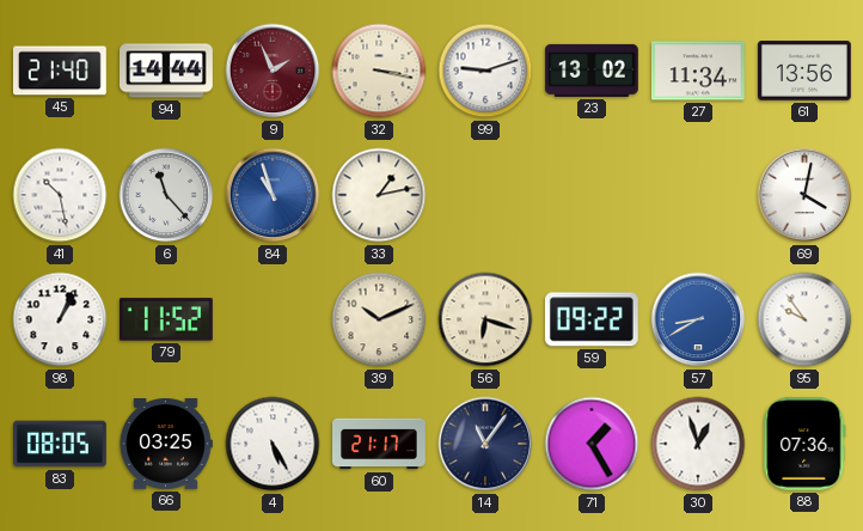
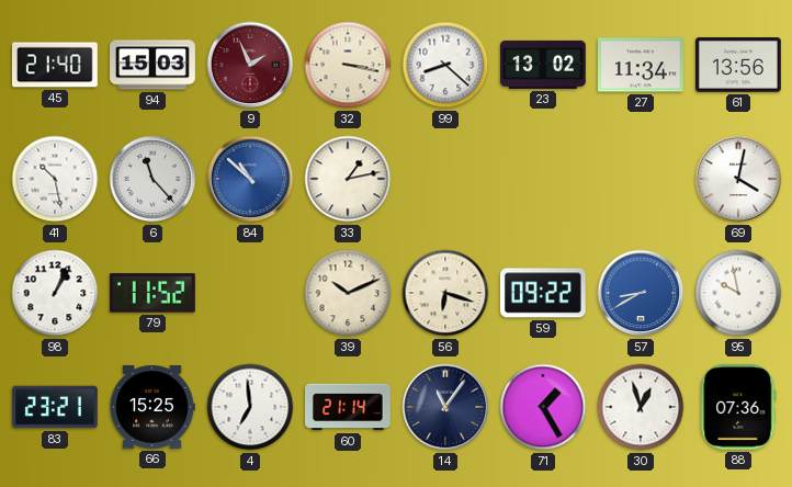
94: 14:44 -> 15:03
99: 9:12 -> 8:22
84: 10:57 -> 10:52
95: 9:54 -> 9:58
83: 08:05 -> 23:21
66: 03:25 -> 15:25
4: 5:25 -> 6:59
60: 21:17 -> 21:14
